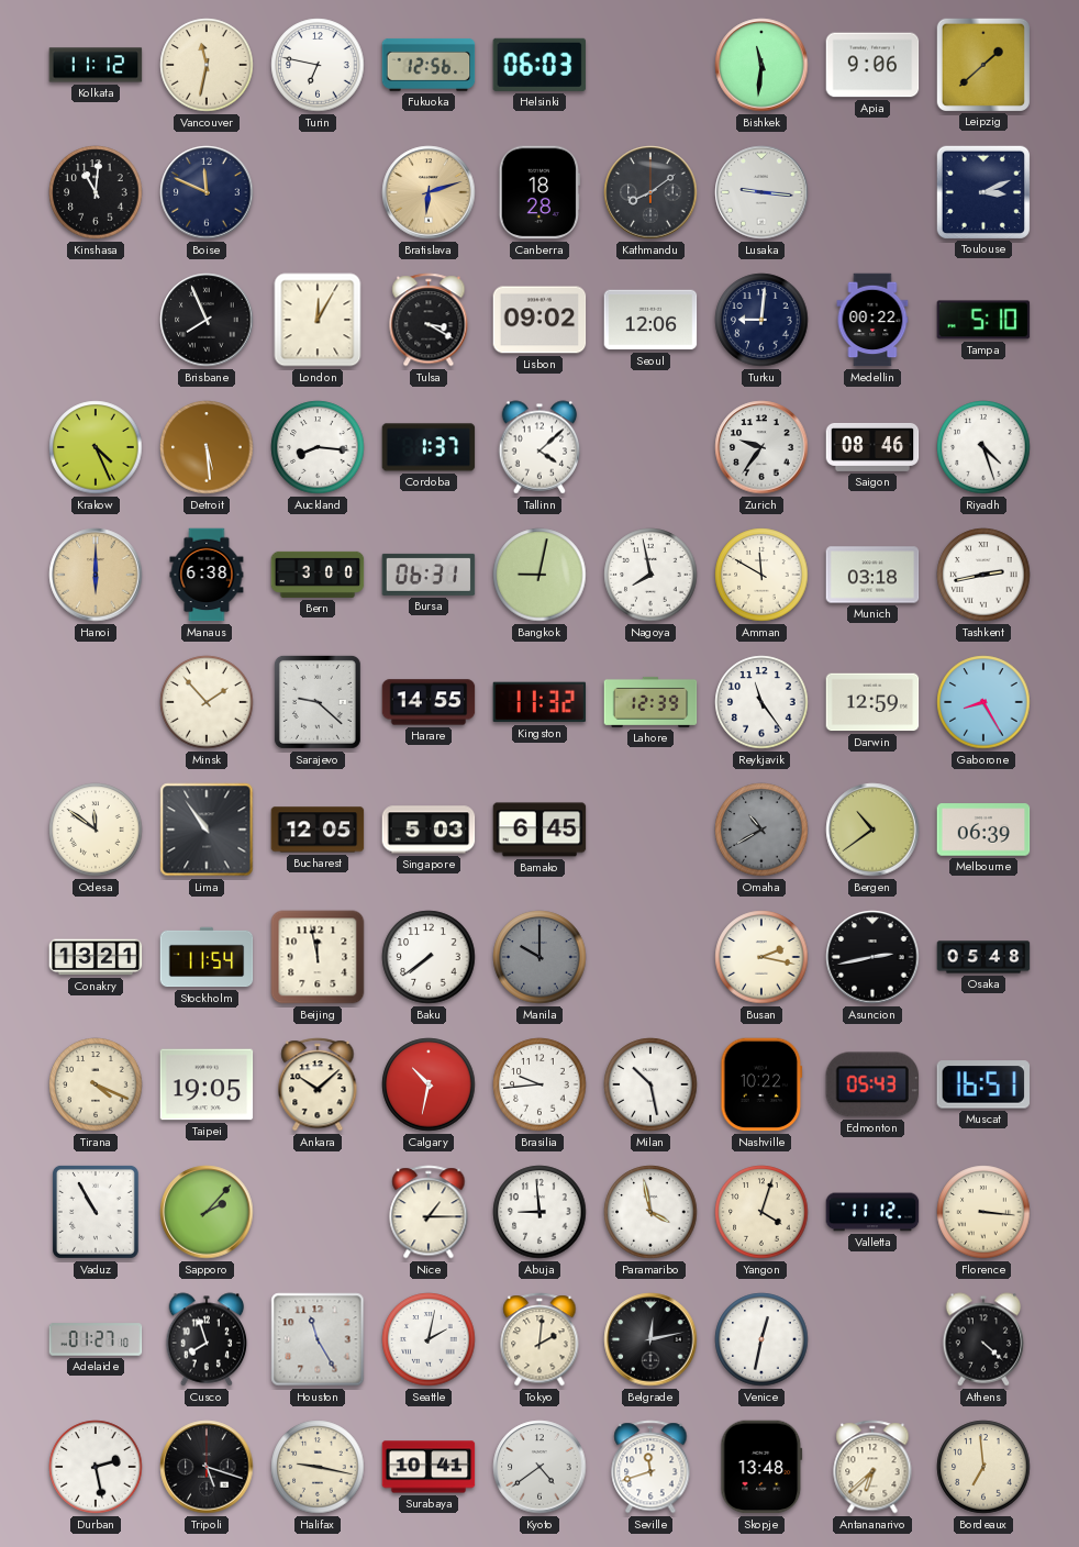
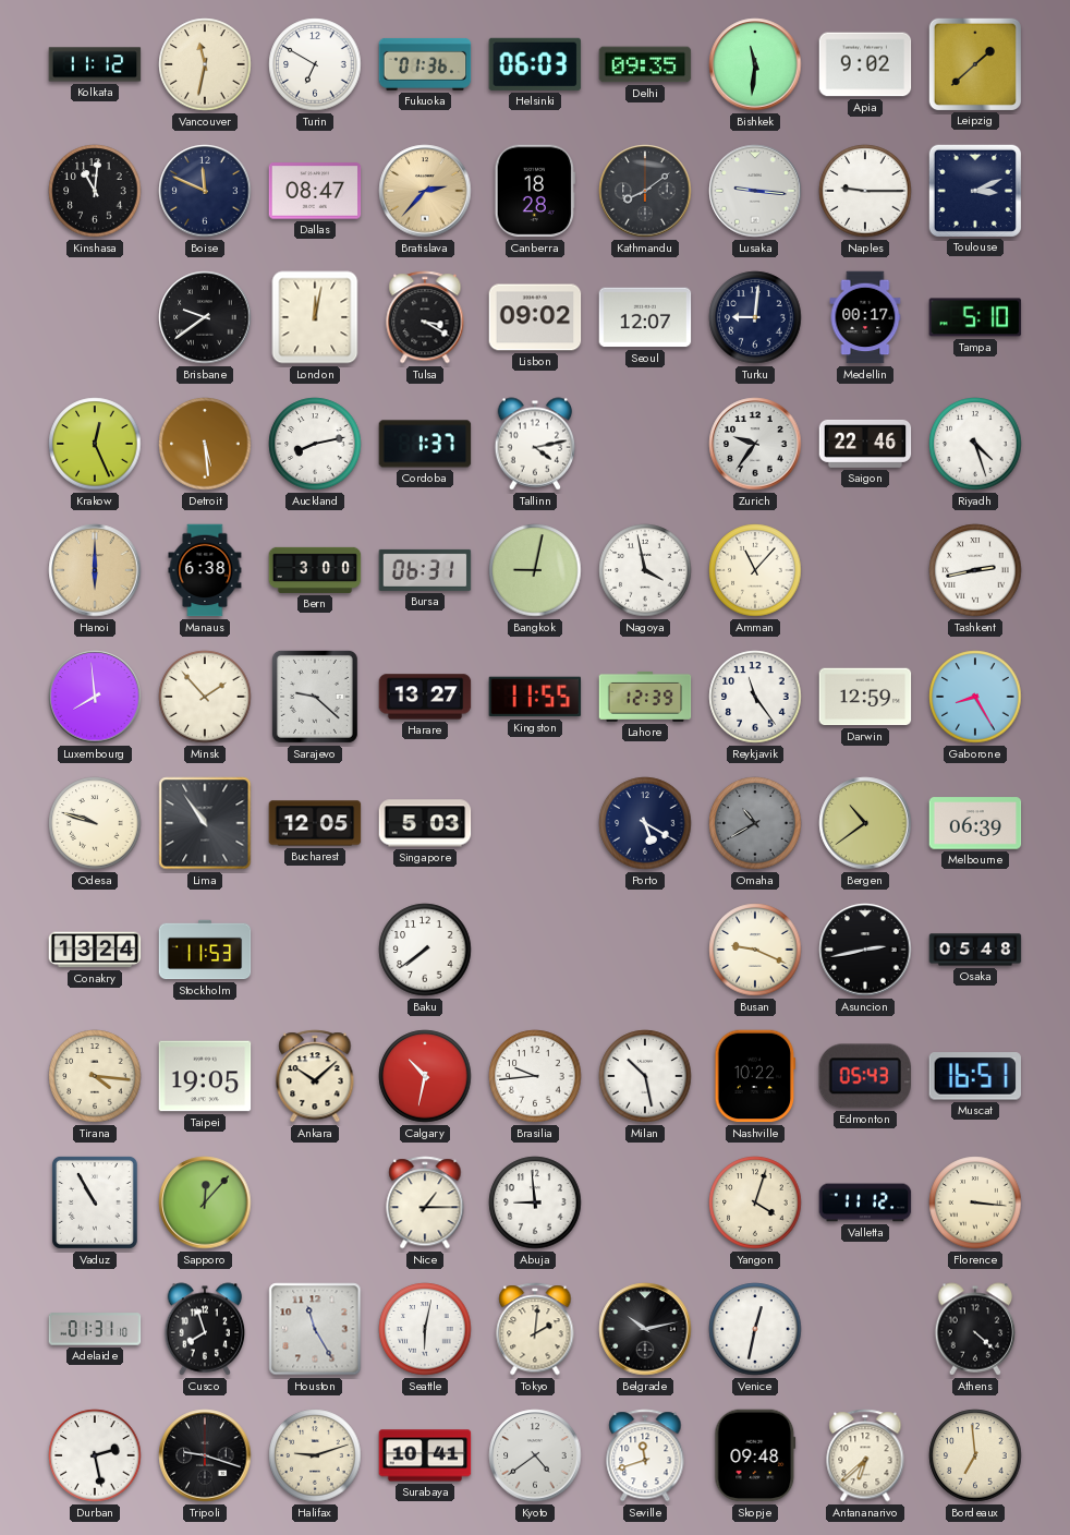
Turin: 6:47 -> 6:50
Fukuoka: 12:56 -> 01:36
Delhi: none -> 09:35
Apia: 9:06 -> 9:02
Dallas: none -> 08:47
Bratislava: 6:12 -> 2:37
Naples: none -> 9:15
Brisbane: 7:56 -> 9:39
London: 12:05 -> 12:02
Seoul: 12:06 -> 12:07
Medellin: 00:22 -> 00:17
Krakow: 4:26 -> 12:26
Auckland: 8:16 -> 8:13
Tallinn: 4:08 -> 4:13
Saigon: 08:46 -> 22:46
Nagoya: 7:58 -> 3:58
Amman: 11:50 -> 11:07
Munich: 03:18 -> none
Luxembourg: none -> 7:59
Harare: 14:55 -> 13:27
Kingston: 11:32 -> 11:55
Odesa: 11:51 -> 9:48
Bamako: 6:45 -> none
Porto: none -> 5:20
Conakry: 13:21 -> 13:24
Stockholm: 11:54 -> 11:53
Beijing: 11:58 -> none
Manila: 10:00 -> none
Busan: 2:17 -> 9:19
Tirana: 4:19 -> 4:16
Sapporo: 2:07 -> 12:07
Paramaribo: 3:58 -> none
Adelaide: 01:27 -> 01:31
Seattle: 2:02 -> 6:02
Belgrade: 12:13 -> 10:13
Tripoli: 5:18 -> 9:18
Halifax: 9:17 -> 9:12
Skopje: 13:48 -> 09:48
